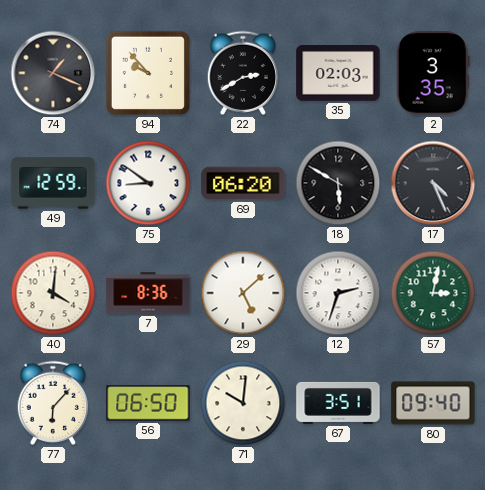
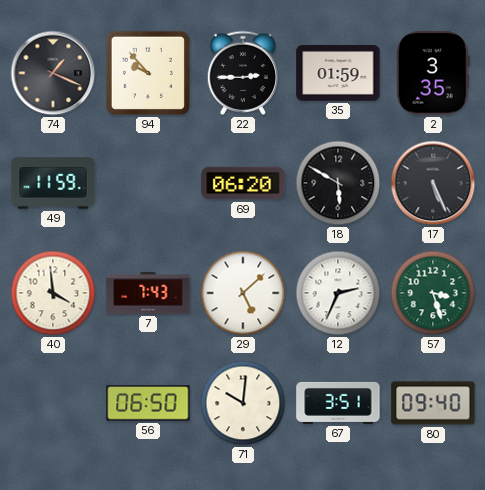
22: 2:40 -> 2:45
35: 02:03 -> 01:59
49: 12:59 -> 11:59
75: 8:51 -> none
17: 4:26 -> 5:26
40: 4:01 -> 3:59
7: 8:36 -> 7:43
12: 2:33 -> 2:34
57: 3:02 -> 3:27
77: 6:07 -> none
